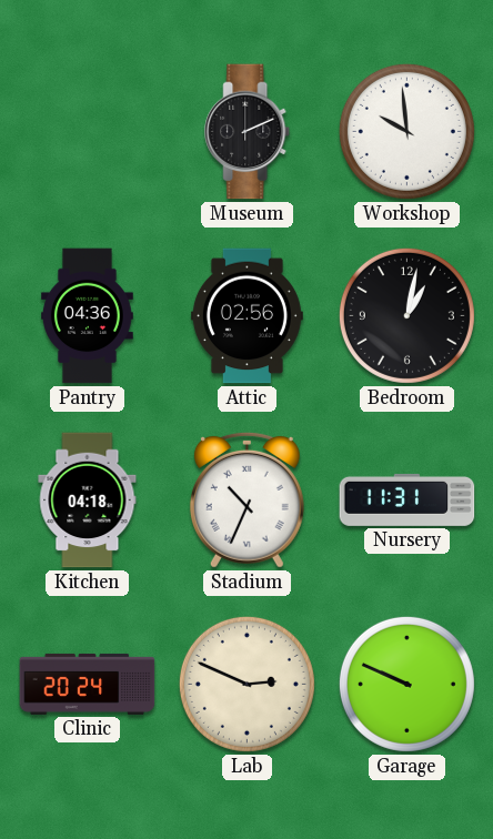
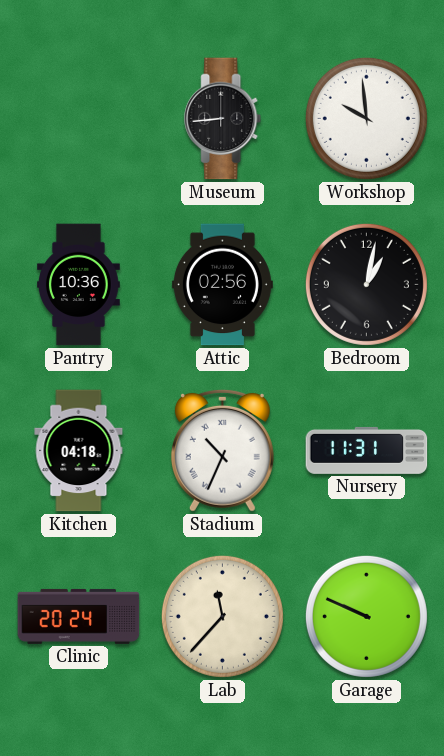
Museum: 2:11 -> 8:44
Pantry: 04:36 -> 10:36
Lab: 2:49 -> 11:37
